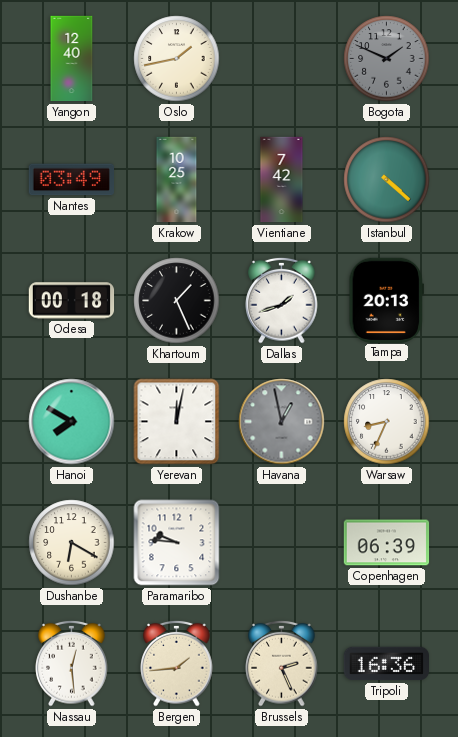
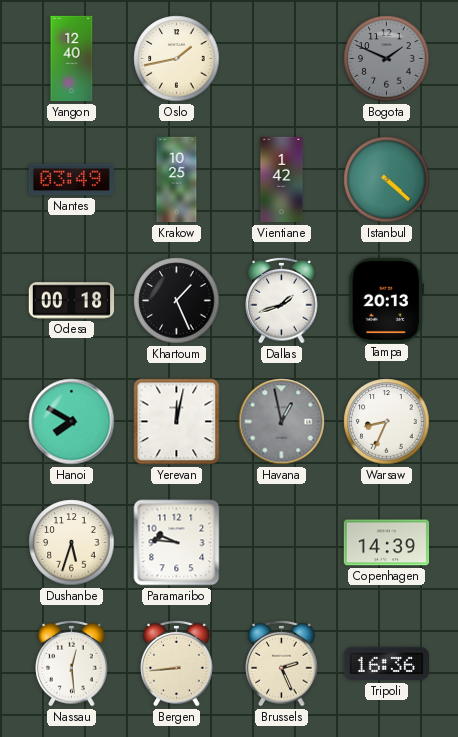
Vientiane: 7:42 -> 1:42
Dushanbe: 6:20 -> 5:33
Copenhagen: 06:39 -> 14:39
Bergen: 1:44 -> 8:44
